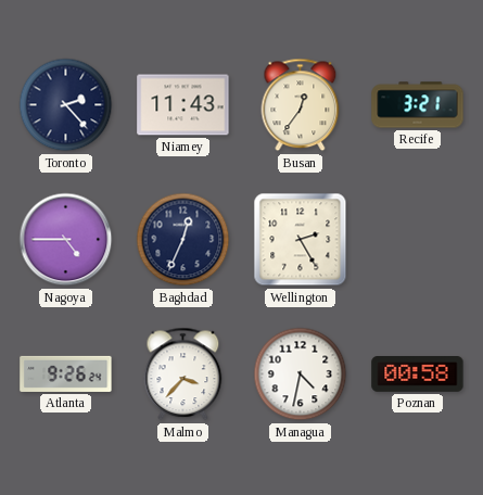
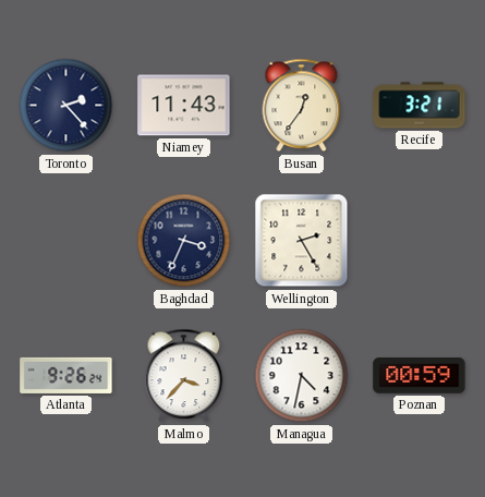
Nagoya: 4:45 -> none
Baghdad: 12:34 -> 3:34
Poznan: 00:58 -> 00:59
